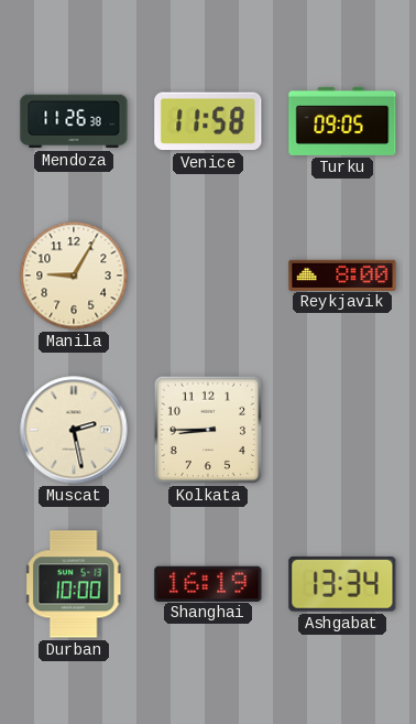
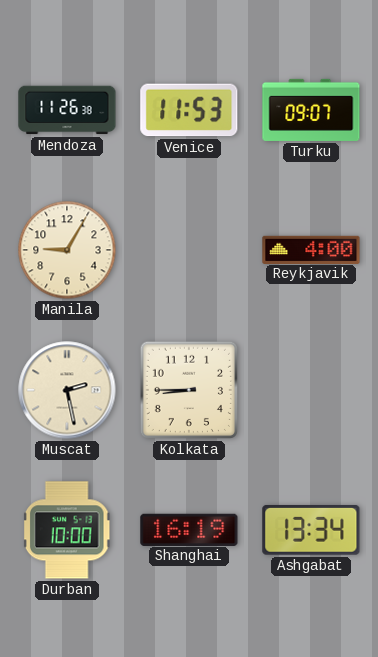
Venice: 11:58 -> 11:53
Turku: 09:05 -> 09:07
Reykjavik: 8:00 -> 4:00
